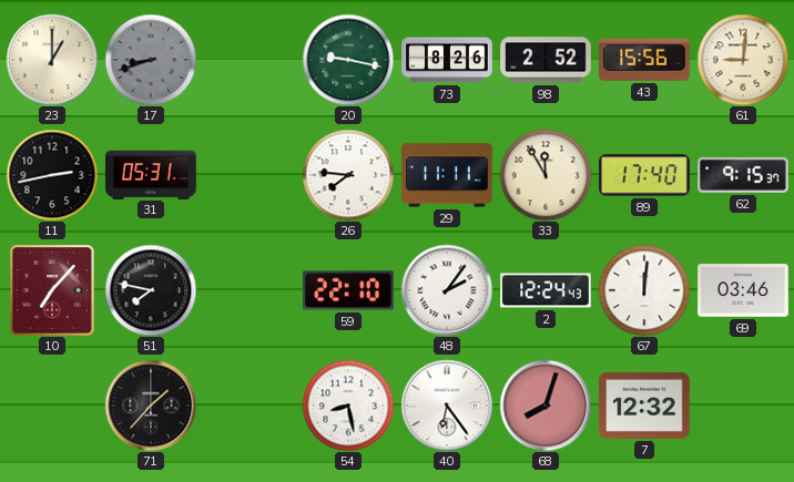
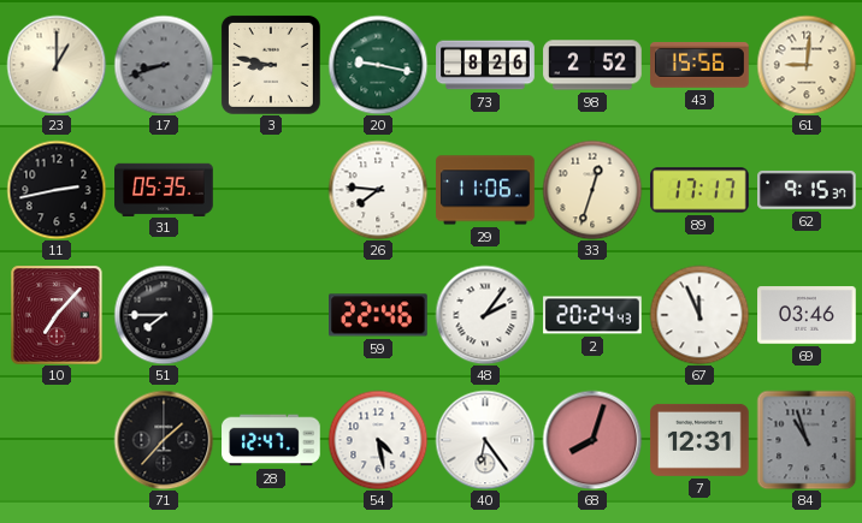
3: none -> 8:47
31: 05:31 -> 05:35
29: 11:11 -> 11:06
33: 11:55 -> 12:33
89: 17:40 -> 17:17
51: 7:47 -> 7:45
59: 22:10 -> 22:46
2: 12:24 -> 20:24
67: 12:01 -> 11:56
28: none -> 12:47
54: 8:28 -> 4:28
7: 12:32 -> 12:31
84: none -> 10:57
